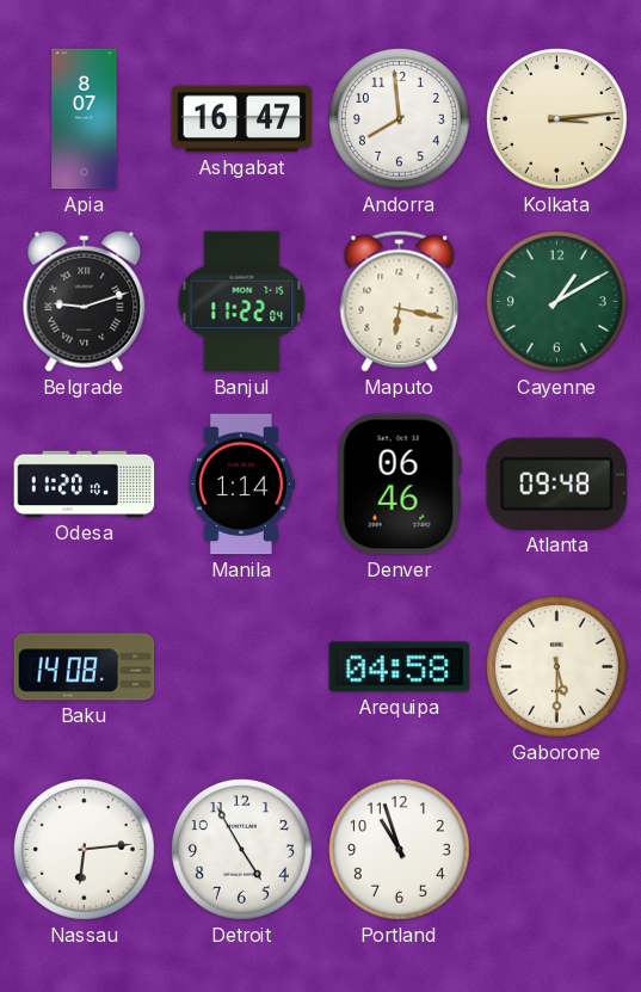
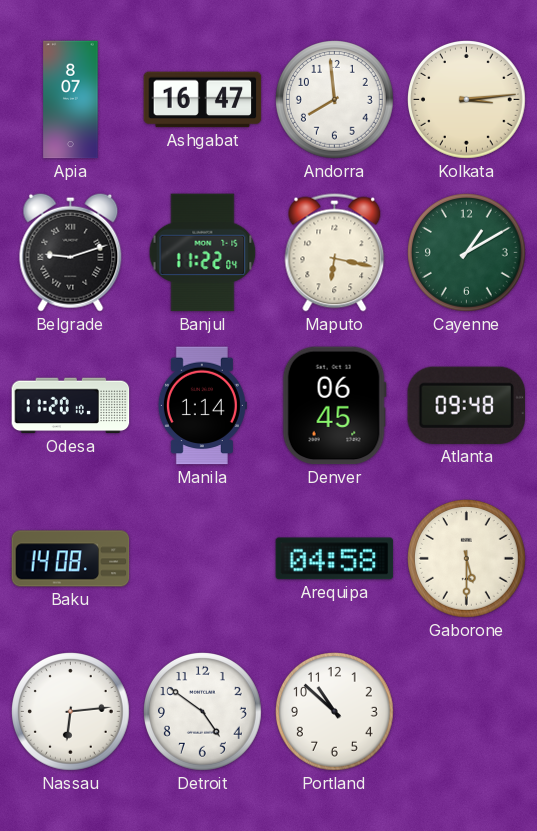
Denver: 06:46 -> 06:45
Detroit: 4:55 -> 4:51
Portland: 10:57 -> 10:52
